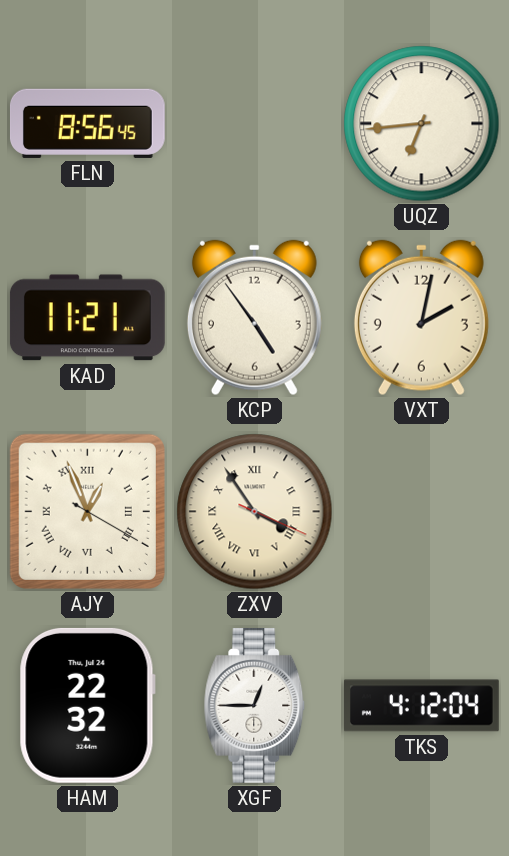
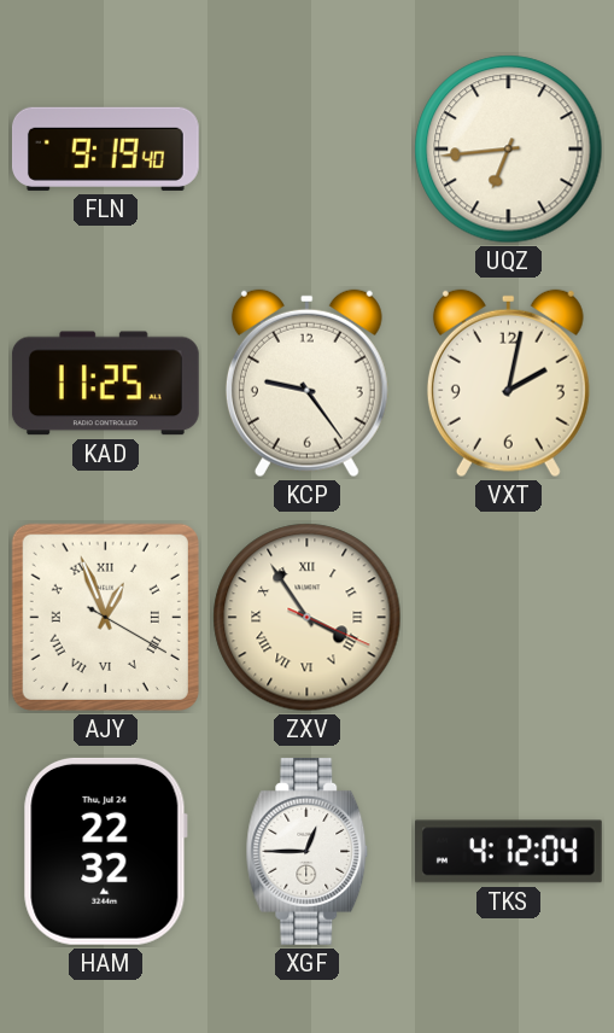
FLN: 8:56 -> 9:19
KAD: 11:21 -> 11:25
KCP: 4:54 -> 9:24
